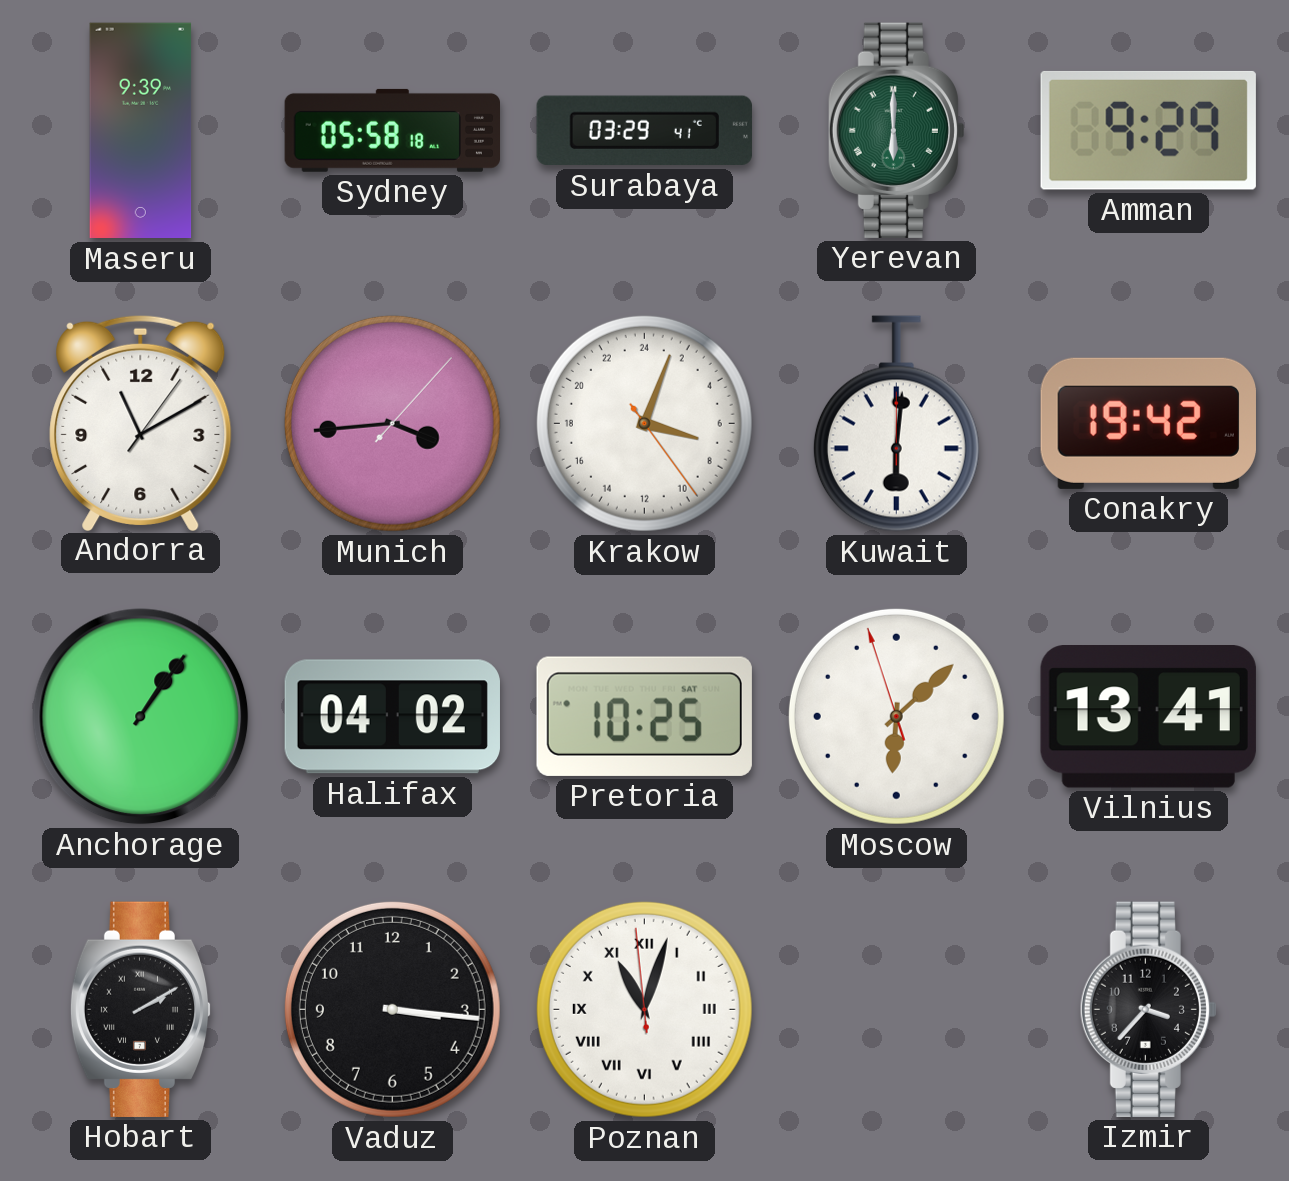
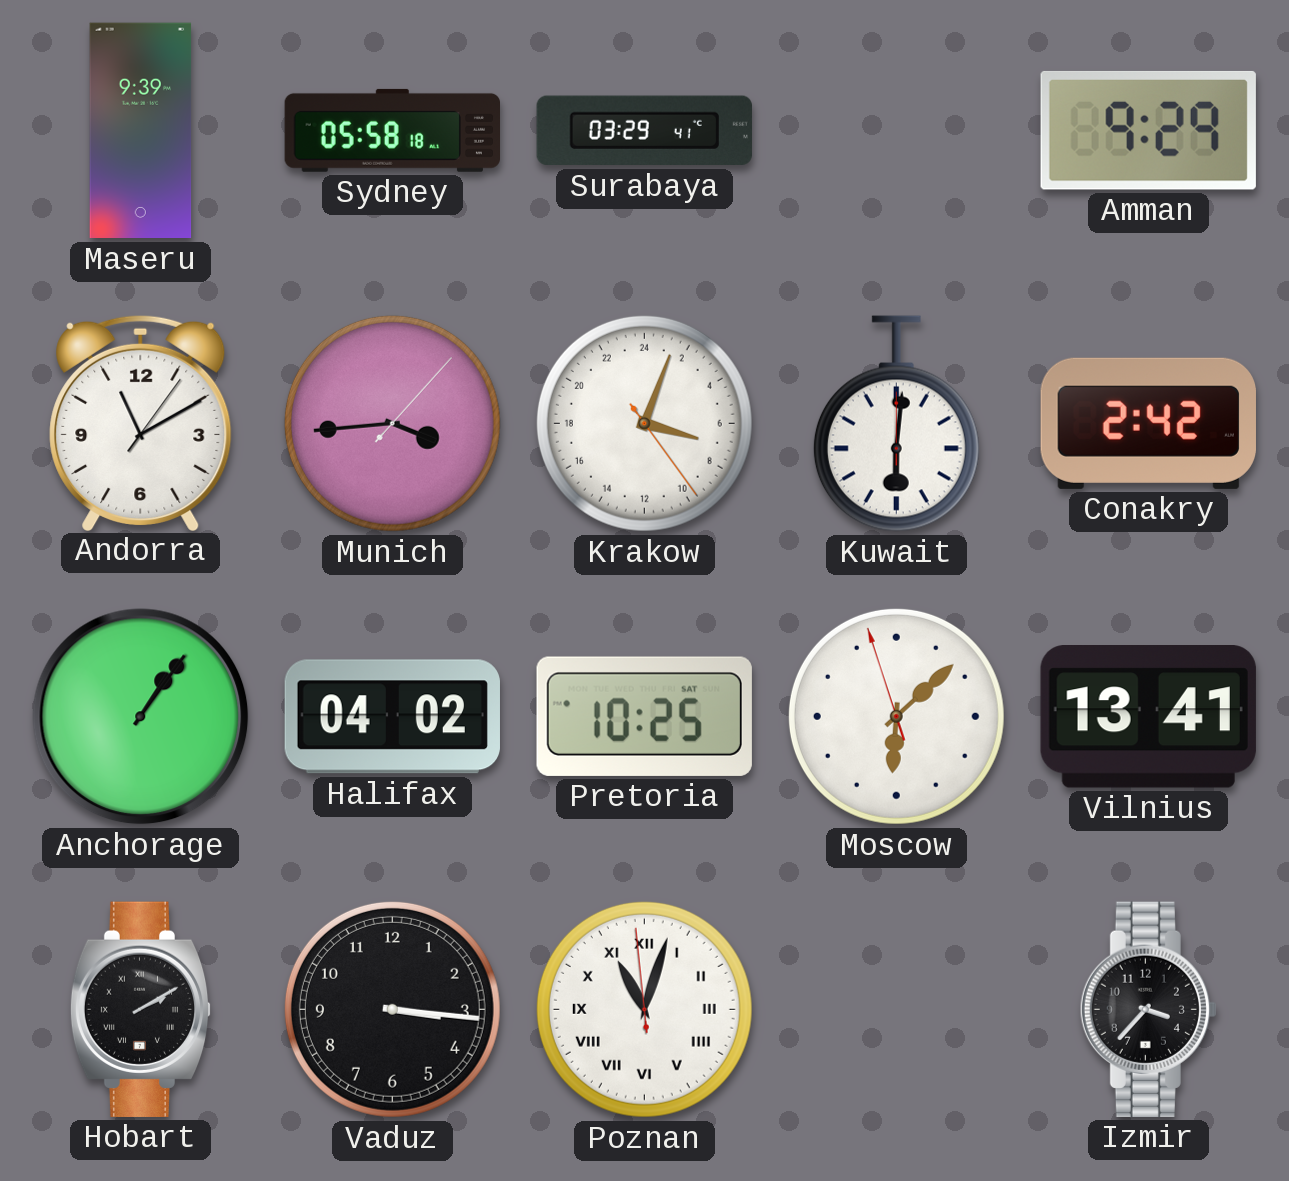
Yerevan: 6:00 -> none
Conakry: 19:42 -> 2:42
